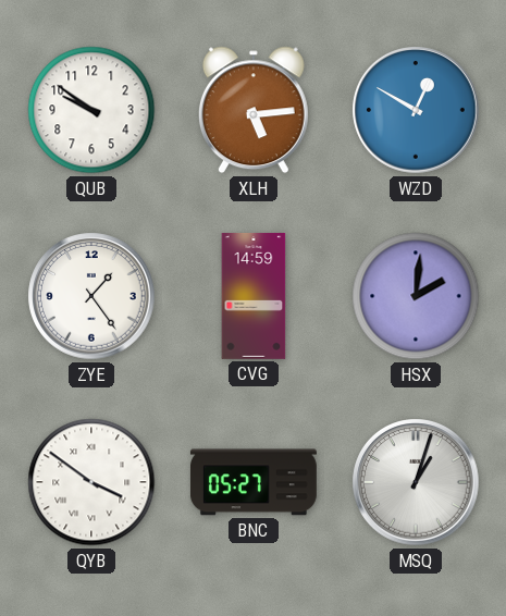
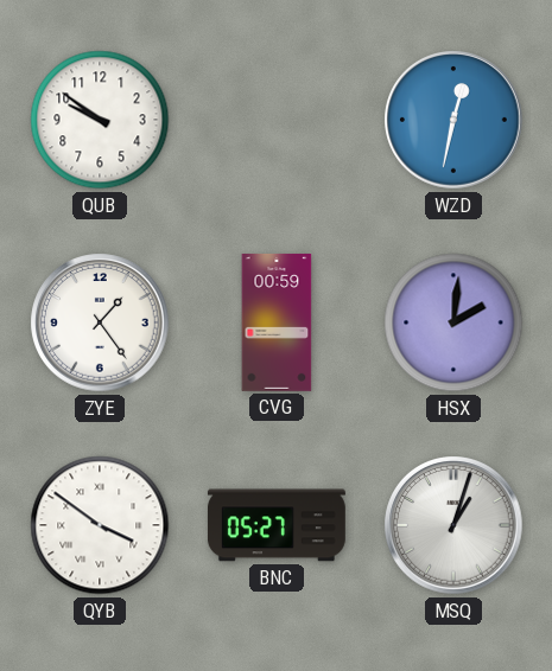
XLH: 5:14 -> none
WZD: 12:50 -> 12:32
CVG: 14:59 -> 00:59
